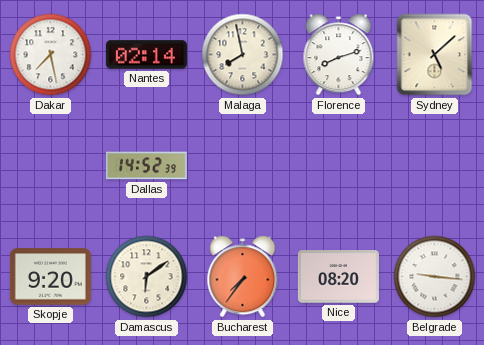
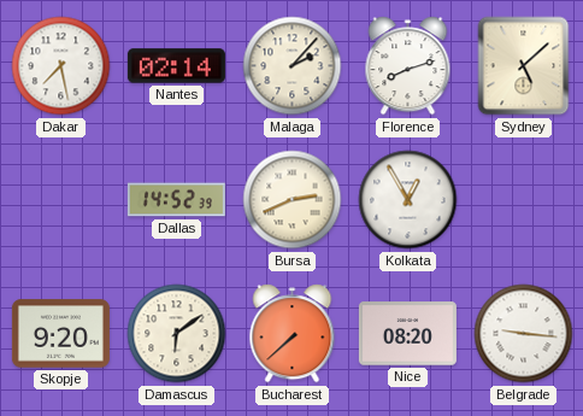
Malaga: 7:58 -> 2:07
Bursa: none -> 2:41
Kolkata: none -> 12:55
Bucharest: 7:36 -> 7:38
